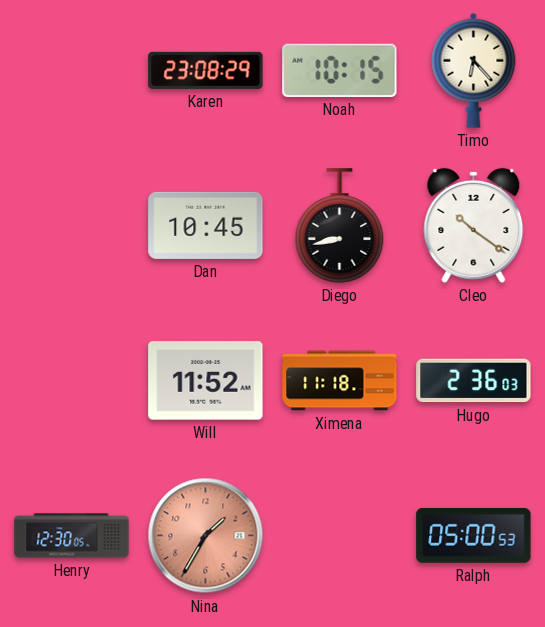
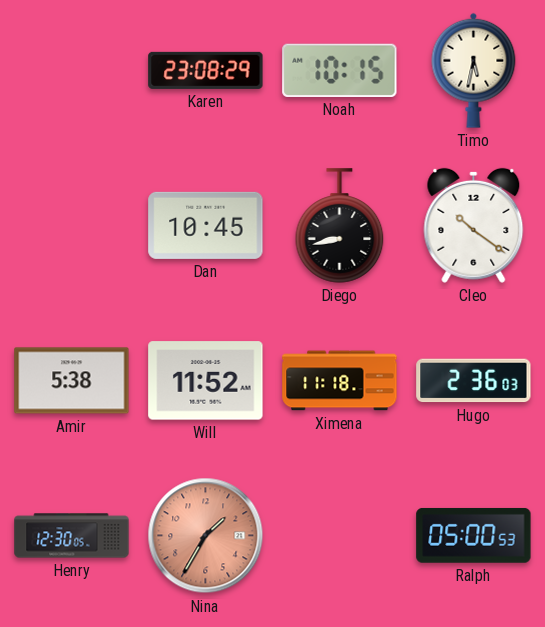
Timo: 6:23 -> 5:32
Amir: none -> 5:38
